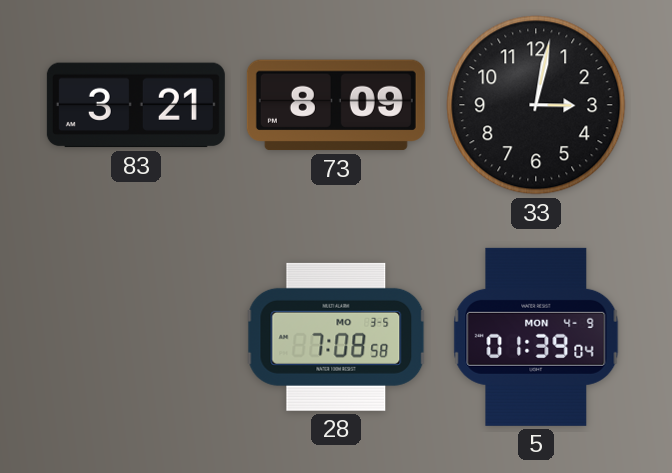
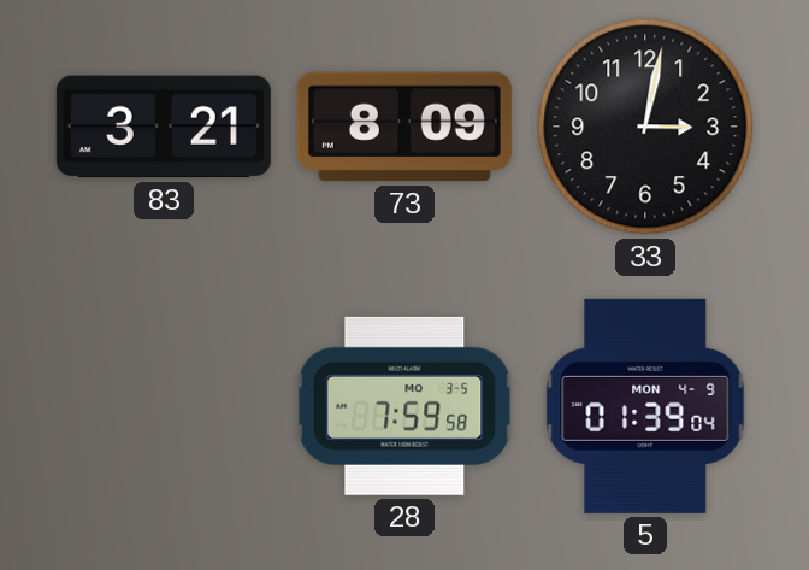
28: 7:08 -> 7:59
